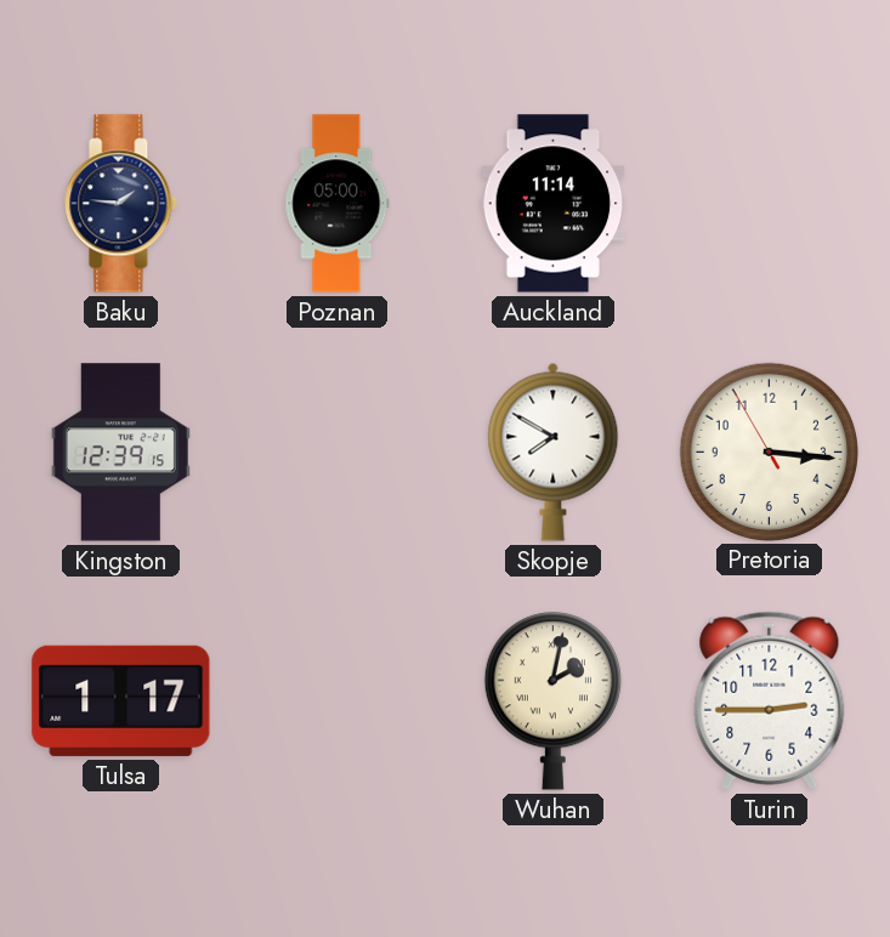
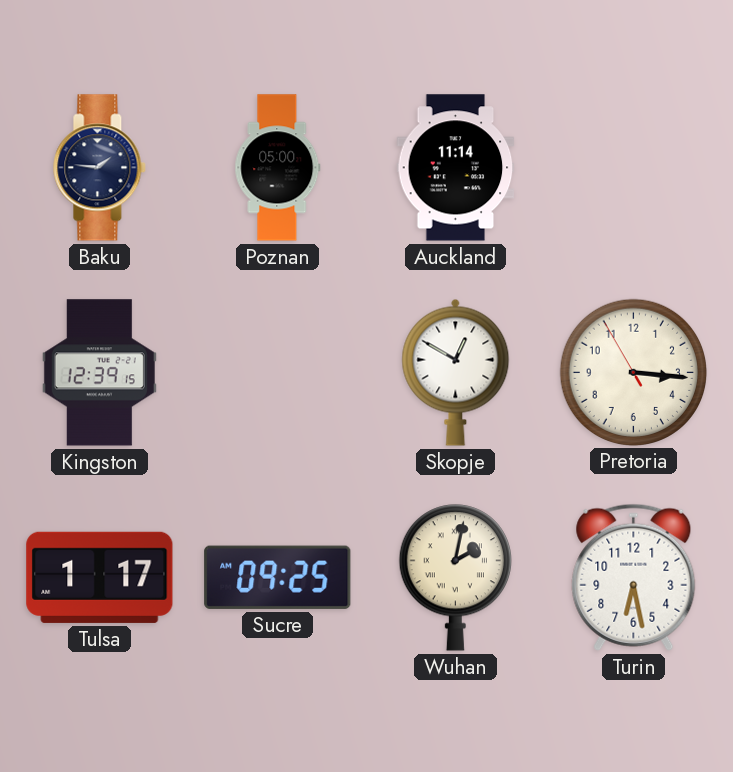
Skopje: 7:50 -> 12:50
Sucre: none -> 09:25
Turin: 2:45 -> 6:28
